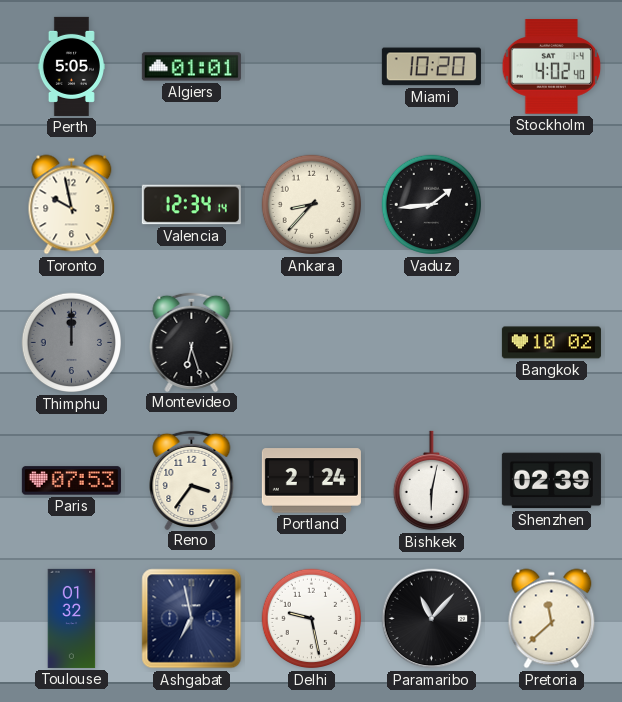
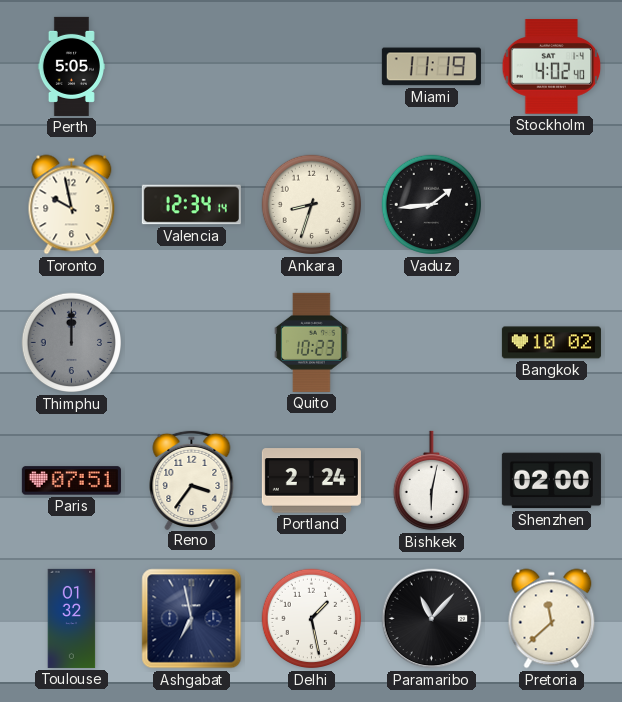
Algiers: 01:01 -> none
Miami: 10:20 -> 11:19
Ankara: 8:37 -> 8:33
Montevideo: 6:27 -> none
Quito: none -> 10:23
Paris: 07:53 -> 07:51
Shenzhen: 02:39 -> 02:00
Delhi: 9:28 -> 1:28
